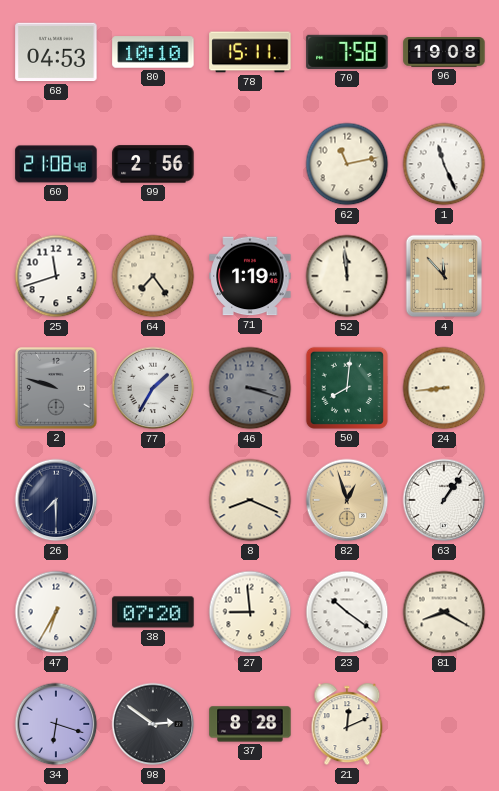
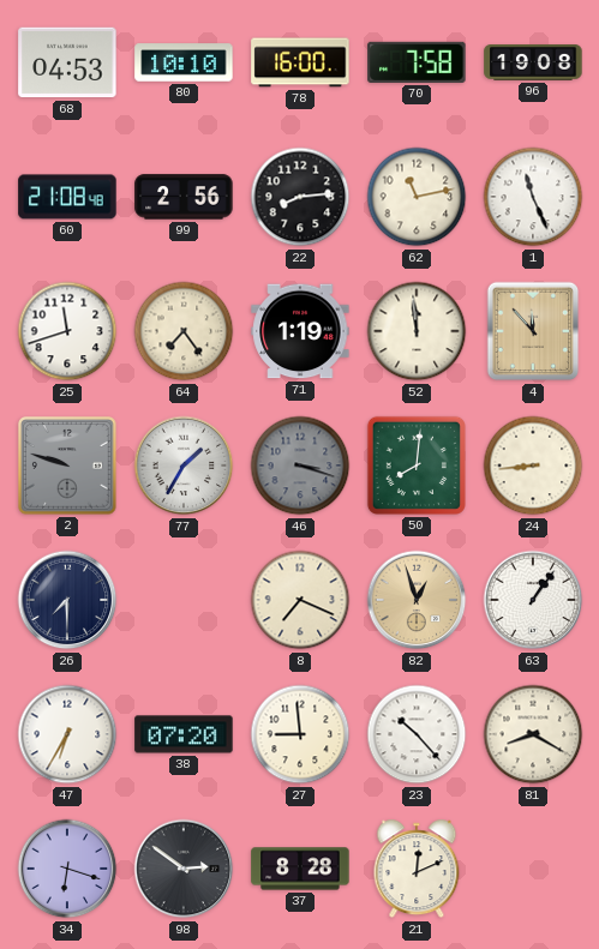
78: 15:11 -> 16:00
22: none -> 8:14
8: 8:19 -> 7:19
23: 10:21 -> 10:23
